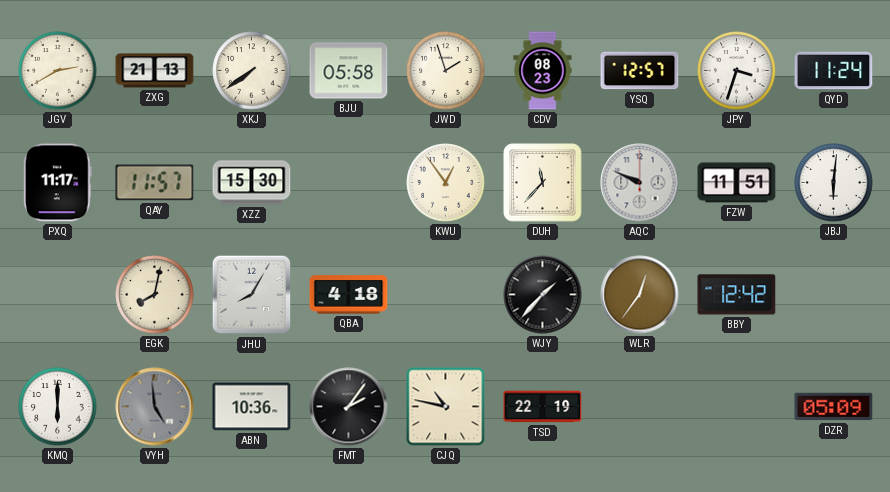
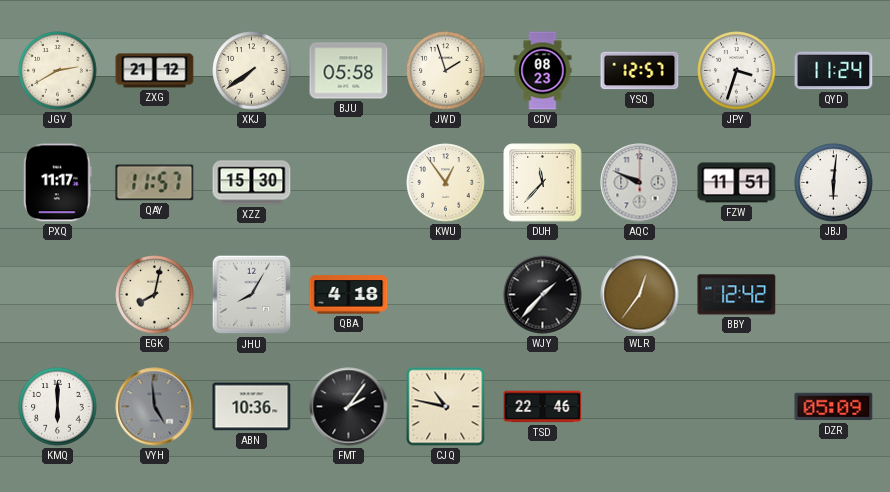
ZXG: 21:13 -> 21:12
TSD: 22:19 -> 22:46
